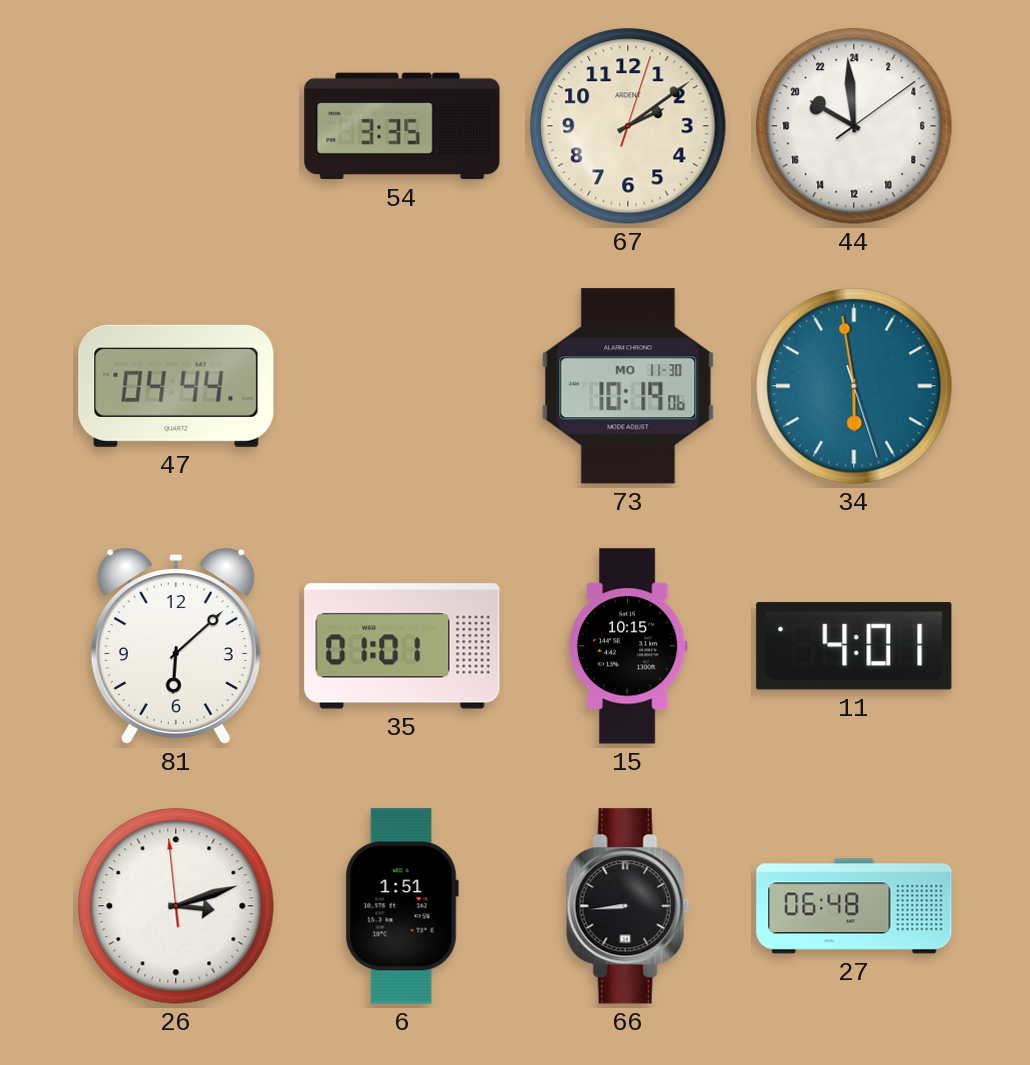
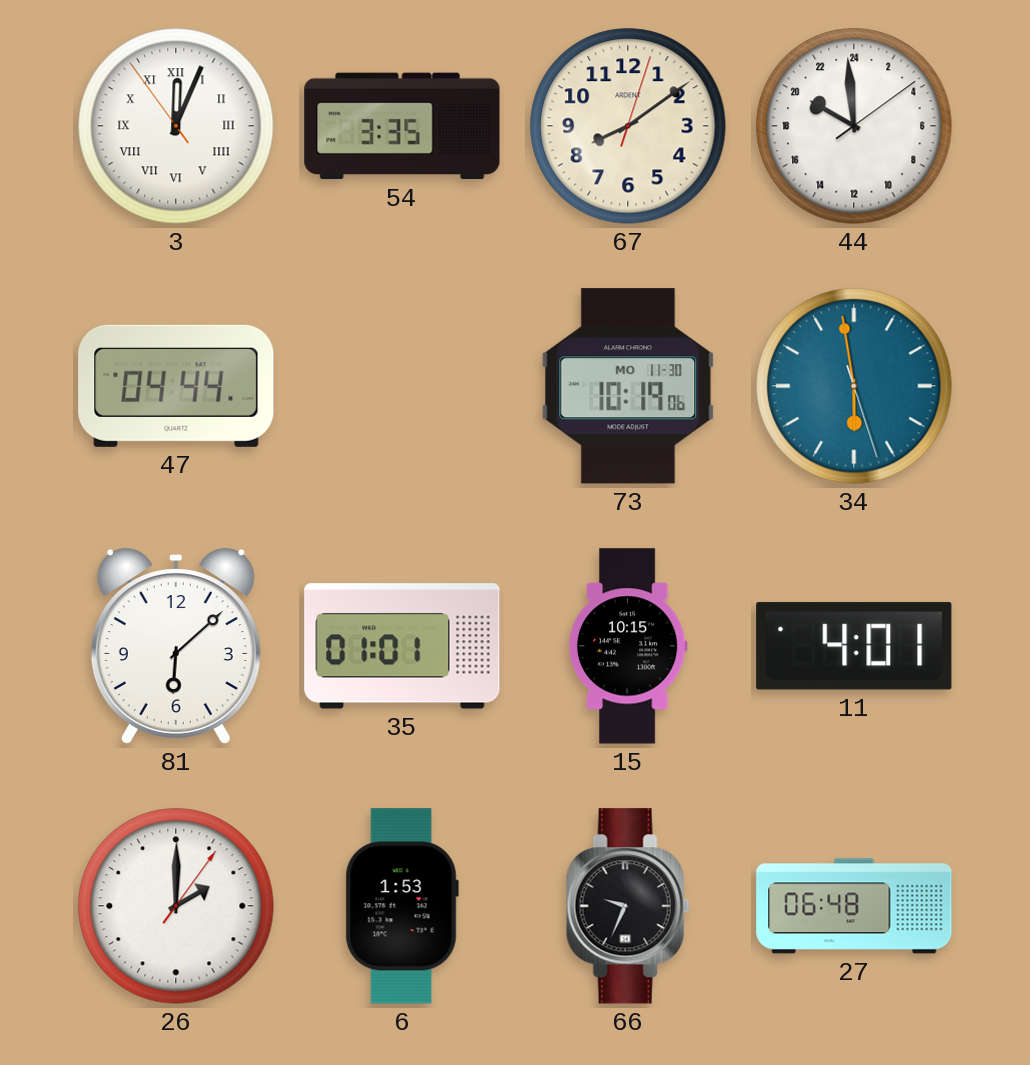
3: none -> 12:03
67: 2:09 -> 8:09
26: 3:11 -> 2:00
6: 1:51 -> 1:53
66: 8:44 -> 9:34
